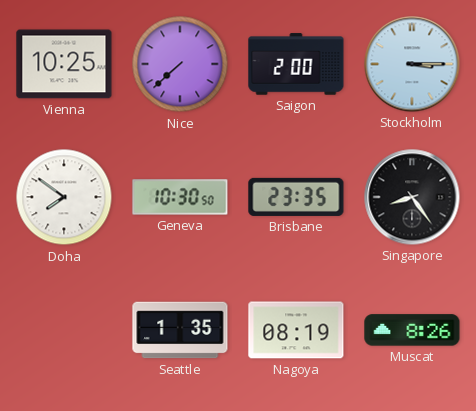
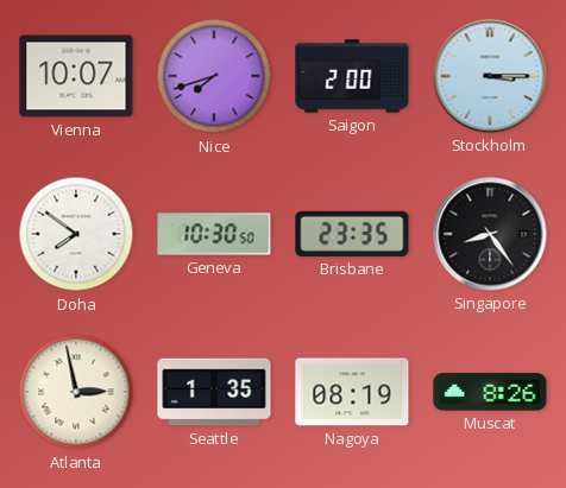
Vienna: 10:25 -> 10:07
Nice: 7:38 -> 7:42
Atlanta: none -> 2:58
